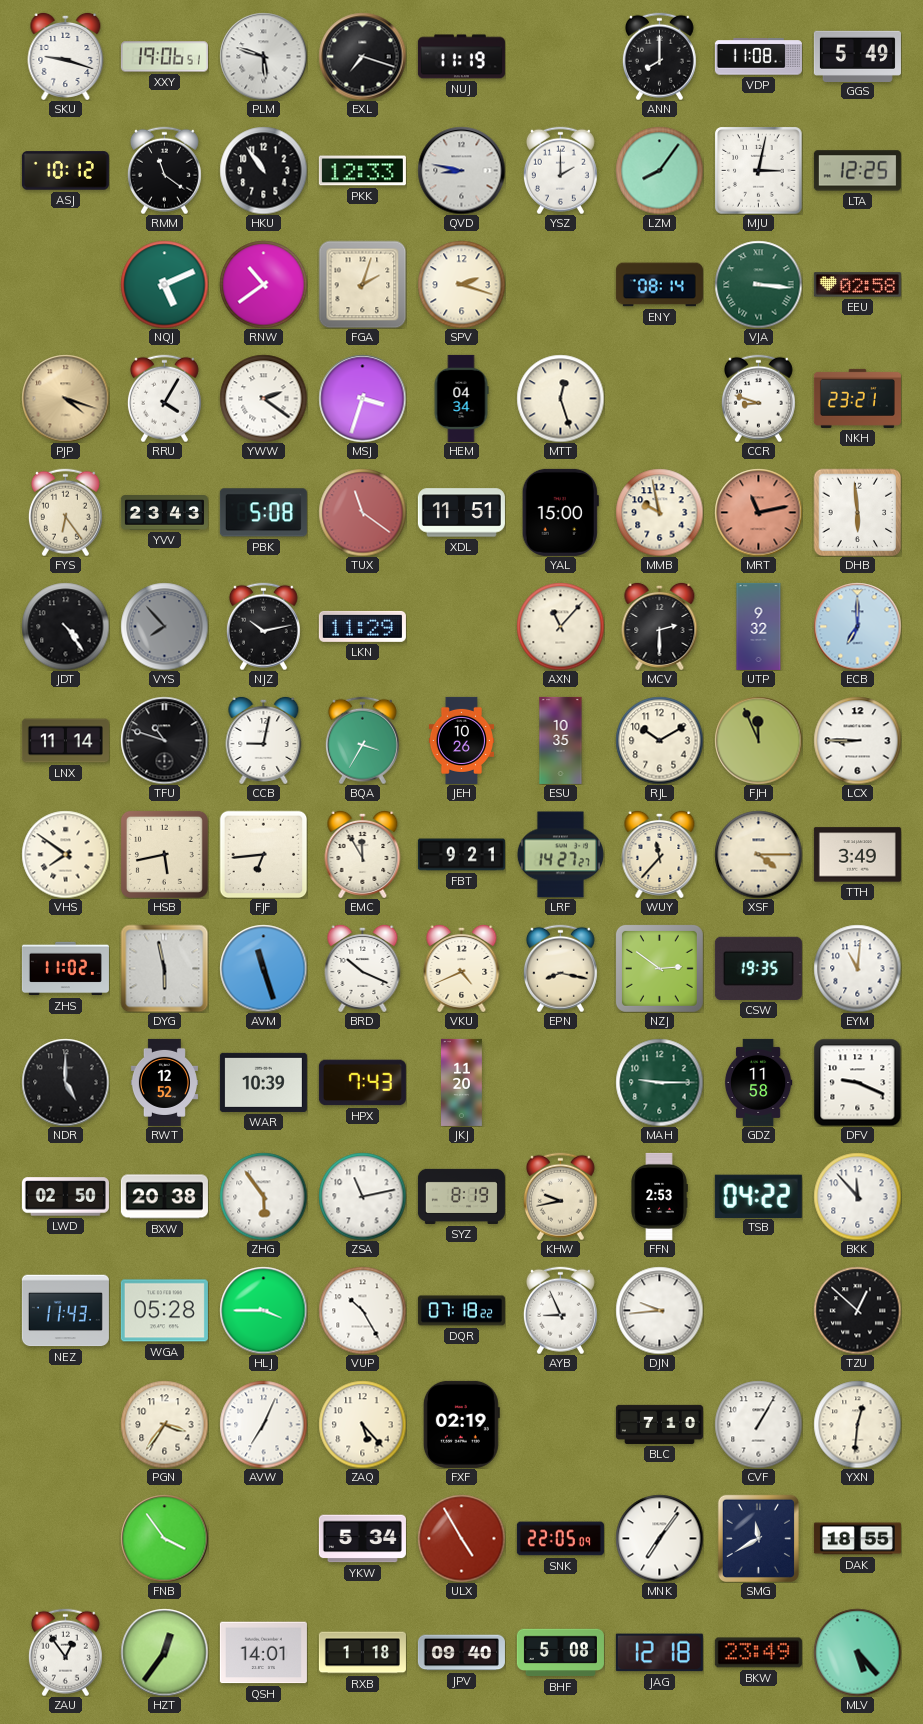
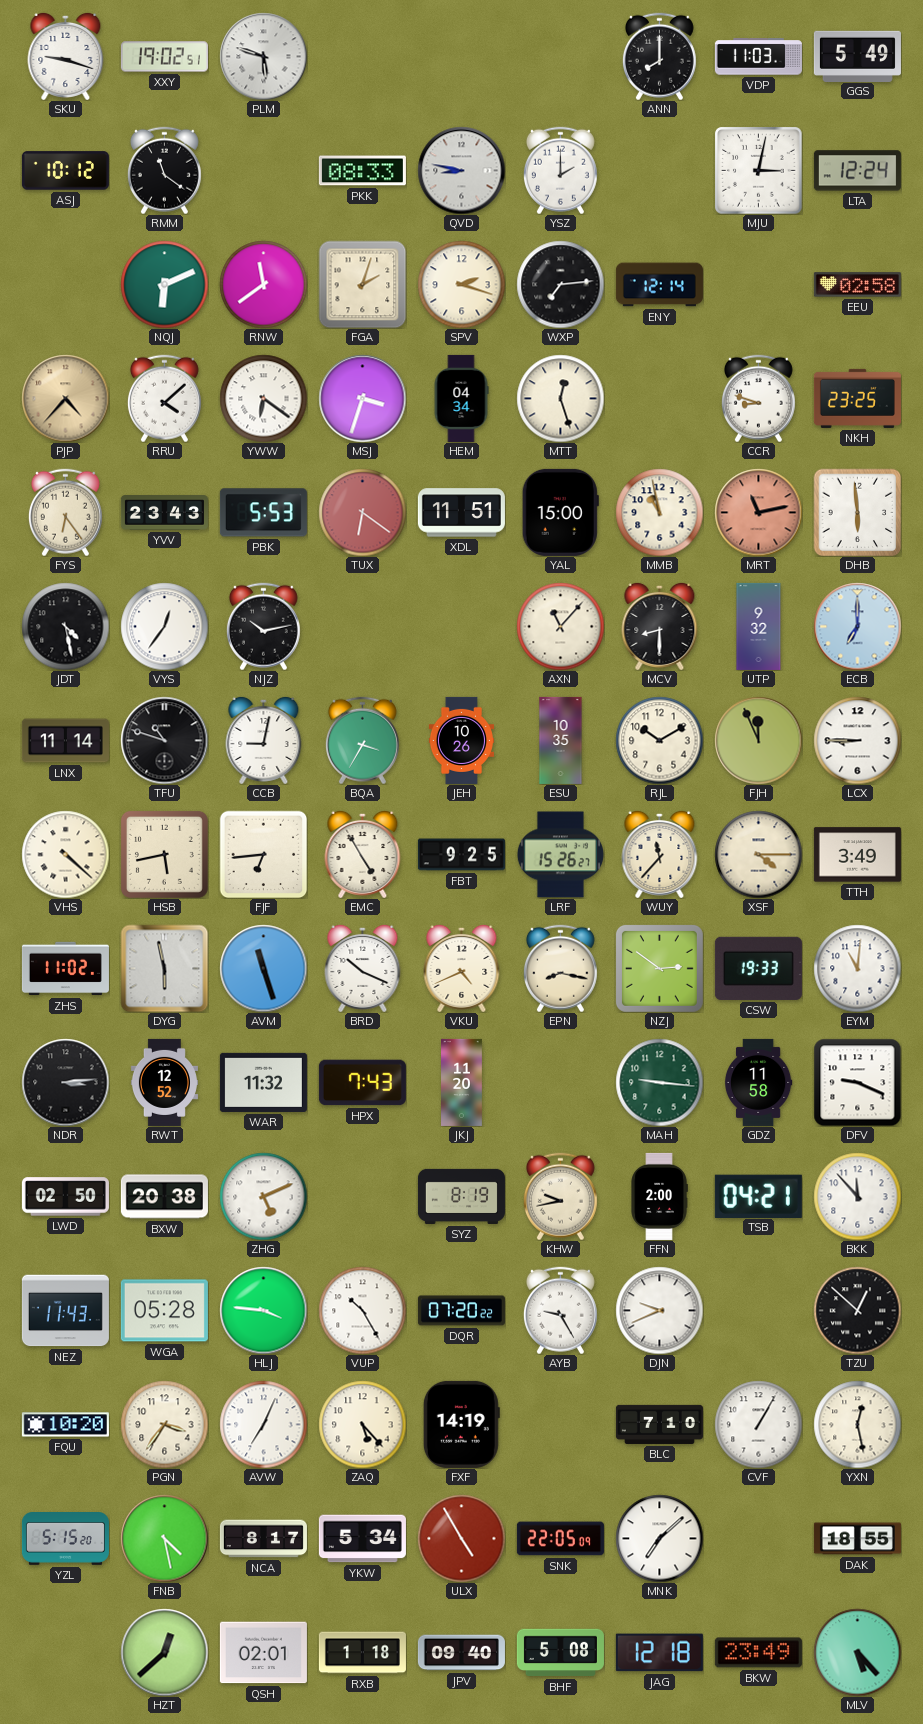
XXY: 19:06 -> 19:02
EXL: 7:18 -> none
NUJ: 11:19 -> none
VDP: 11:08 -> 11:03
HKU: 10:54 -> none
PKK: 12:33 -> 08:33
LZM: 8:06 -> none
LTA: 12:25 -> 12:24
NQJ: 5:11 -> 6:11
RNW: 10:39 -> 11:39
WXP: none -> 7:14
ENY: 08:14 -> 12:14
VJA: 3:16 -> none
PJP: 4:18 -> 4:37
RRU: 4:05 -> 4:08
YWW: 2:21 -> 6:21
NKH: 23:21 -> 23:25
PBK: 5:08 -> 5:53
TUX: 11:21 -> 6:21
MMB: 9:58 -> 10:58
JDT: 4:24 -> 4:28
VYS: 7:53 -> 12:36
VYS dial: grey -> white
LKN: 11:29 -> none
MCV: 2:30 -> 8:30
VHS: 7:51 -> 4:22
EMC: 11:55 -> 4:55
FBT: 9:21 -> 9:25
LRF: 14:27 -> 15:26
CSW: 19:35 -> 19:33
NDR: 5:00 -> 3:14
WAR: 10:39 -> 11:32
MAH: 9:15 -> 9:16
ZHG: 5:54 -> 5:11
ZSA: 11:13 -> none
FFN: 2:53 -> 2:00
TSB: 04:22 -> 04:21
HLJ: 3:45 -> 3:46
DQR: 07:18 -> 07:20
AYB: 8:56 -> 9:25
DJN: 9:44 -> 9:41
FQU: none -> 10:20
FXF: 02:19 -> 14:19
YXN: 12:31 -> 12:28
YZL: none -> 5:15
FNB: 3:54 -> 4:28
NCA: none -> 8:17
MNK: 7:06 -> 7:08
SMG: 11:40 -> none
ZAU: 12:54 -> none
HZT: 12:36 -> 12:38
QSH: 14:01 -> 02:01
